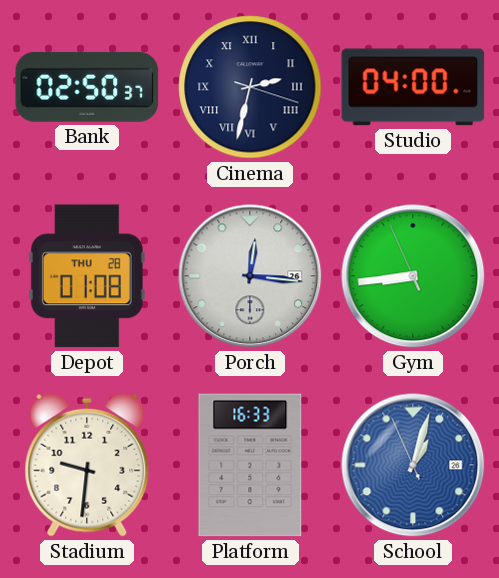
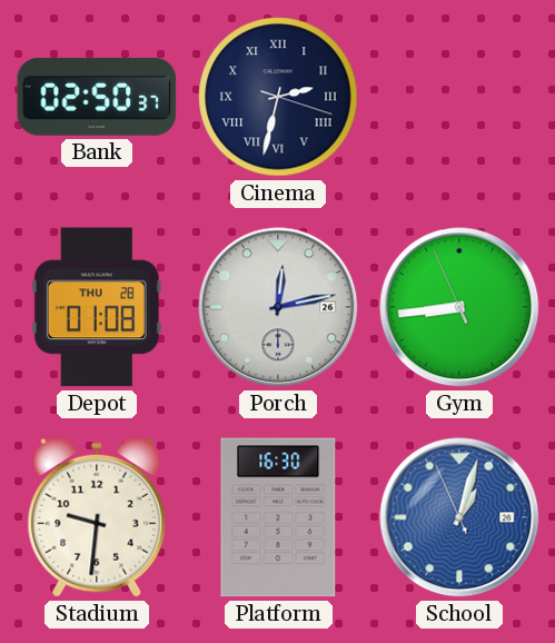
Studio: 04:00 -> none
Porch: 12:16 -> 12:13
Platform: 16:33 -> 16:30
